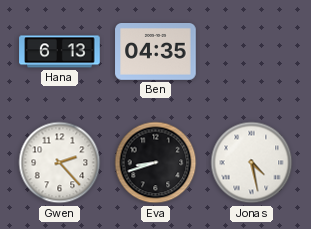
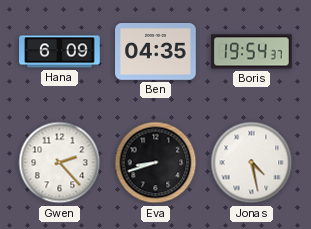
Hana: 6:13 -> 6:09
Boris: none -> 19:54
